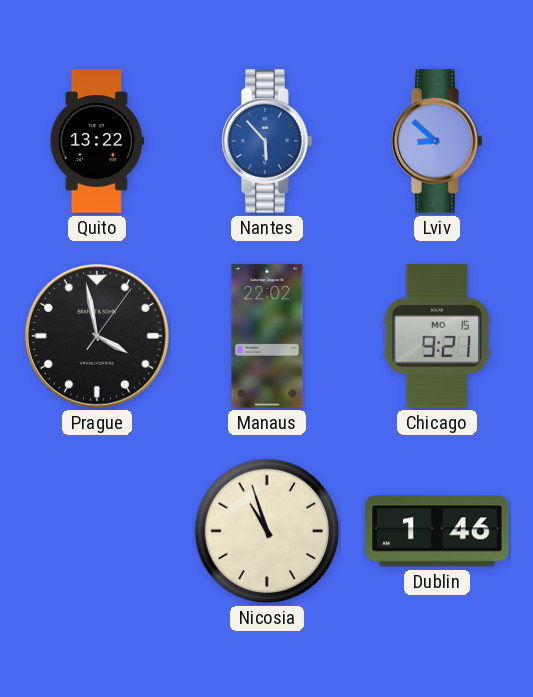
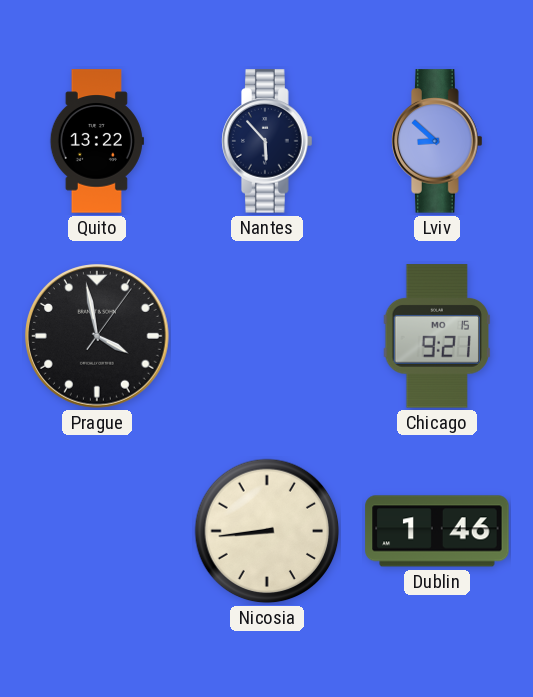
Nantes dial: blue -> navy
Manaus: 22:02 -> none
Nicosia: 10:57 -> 8:44
